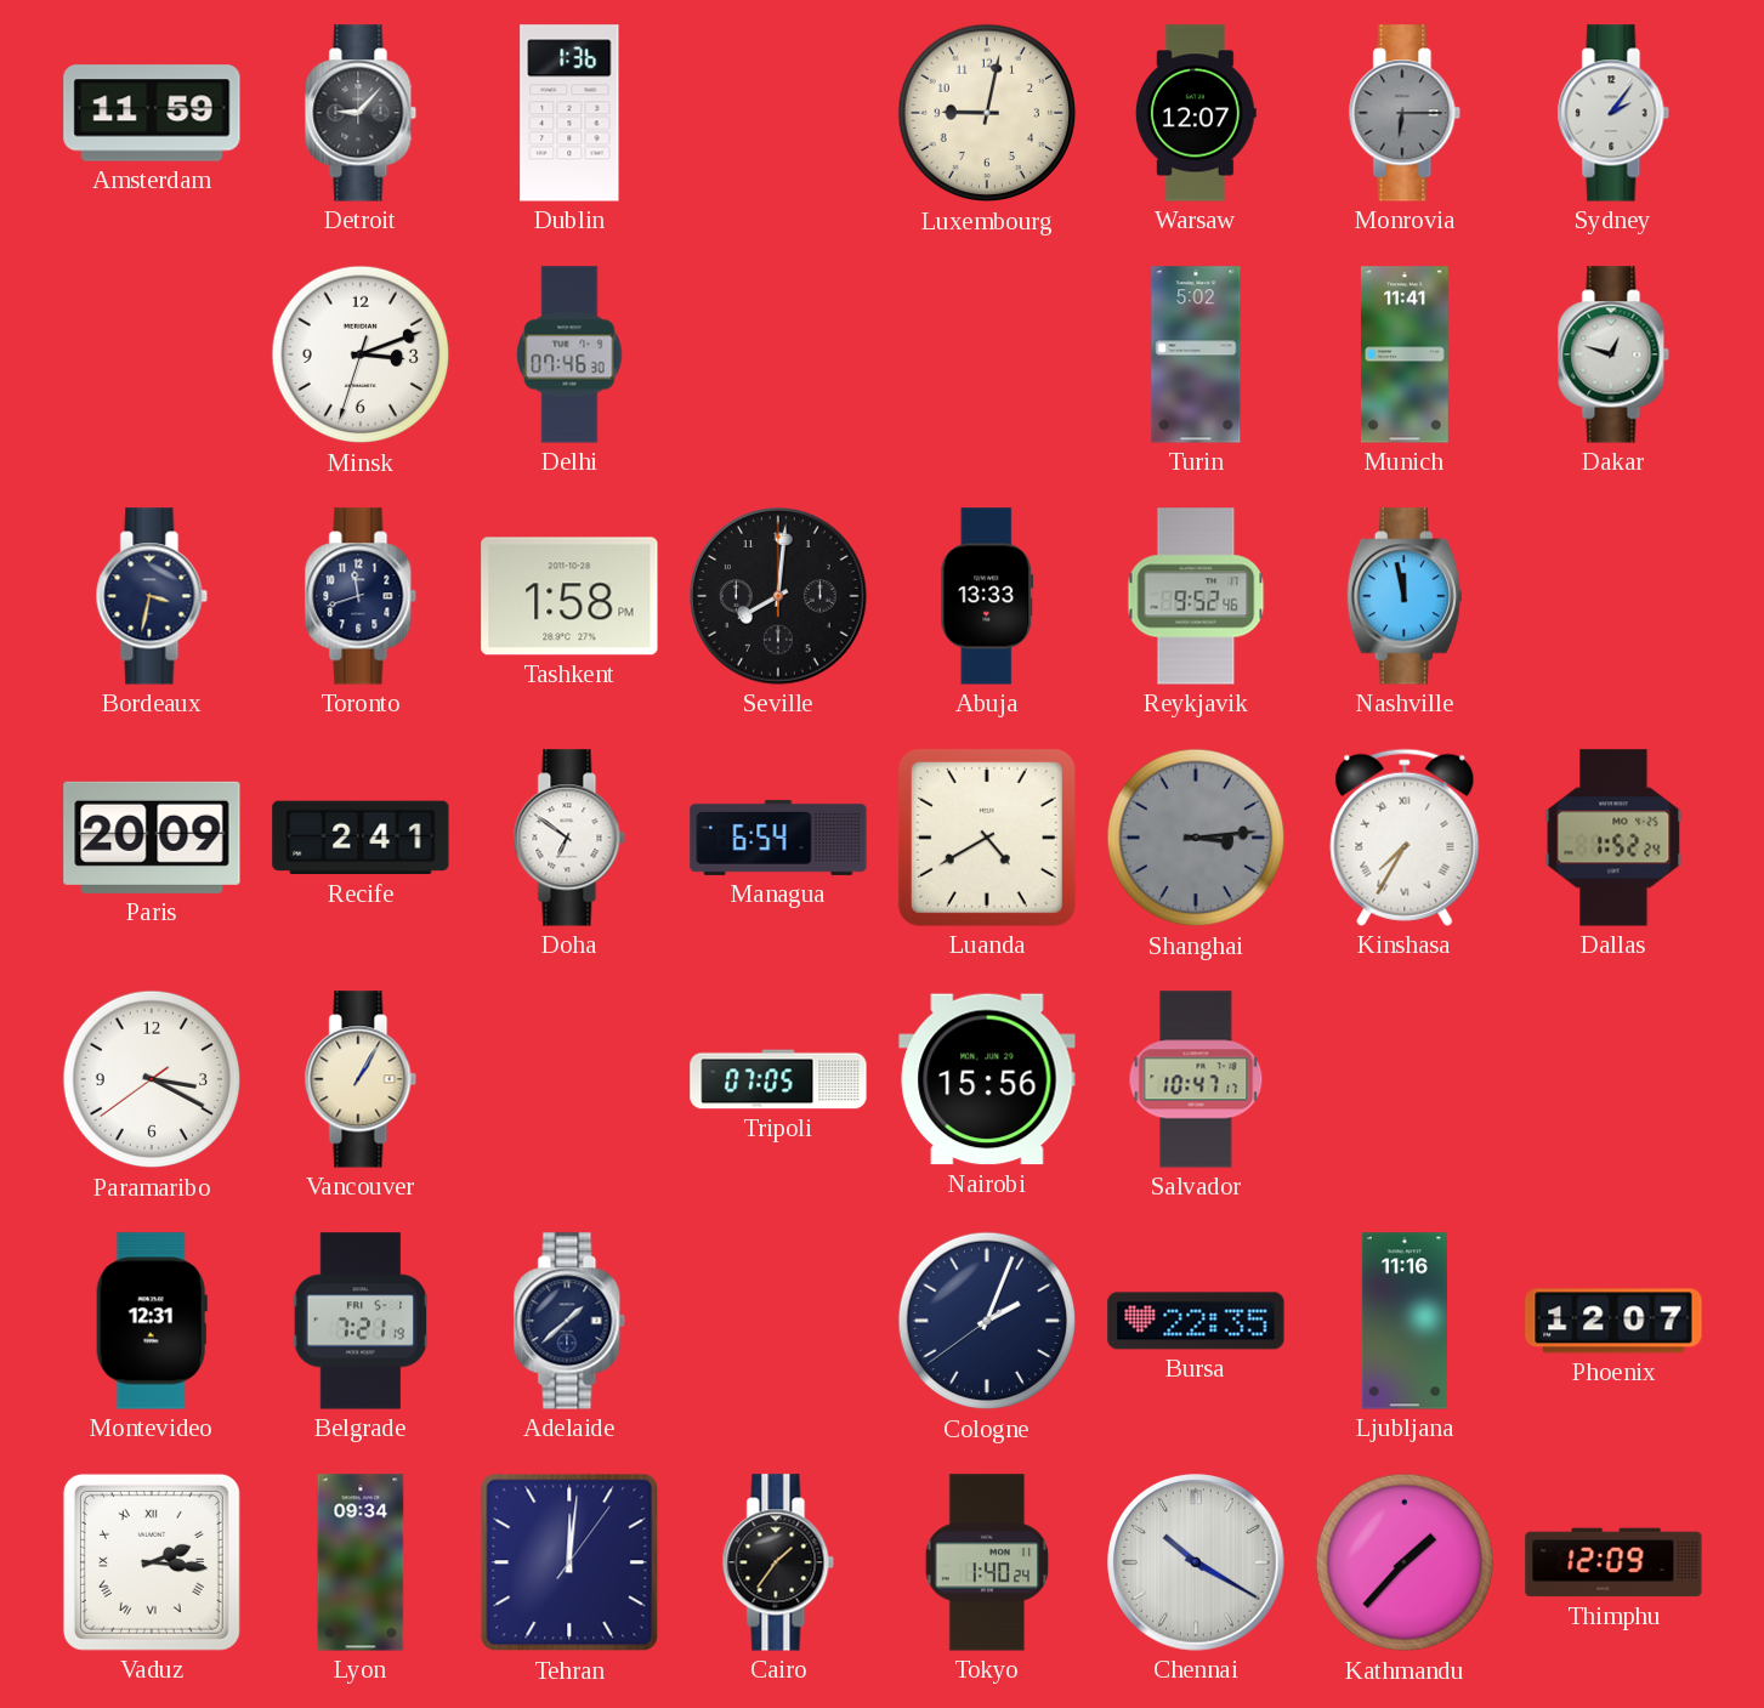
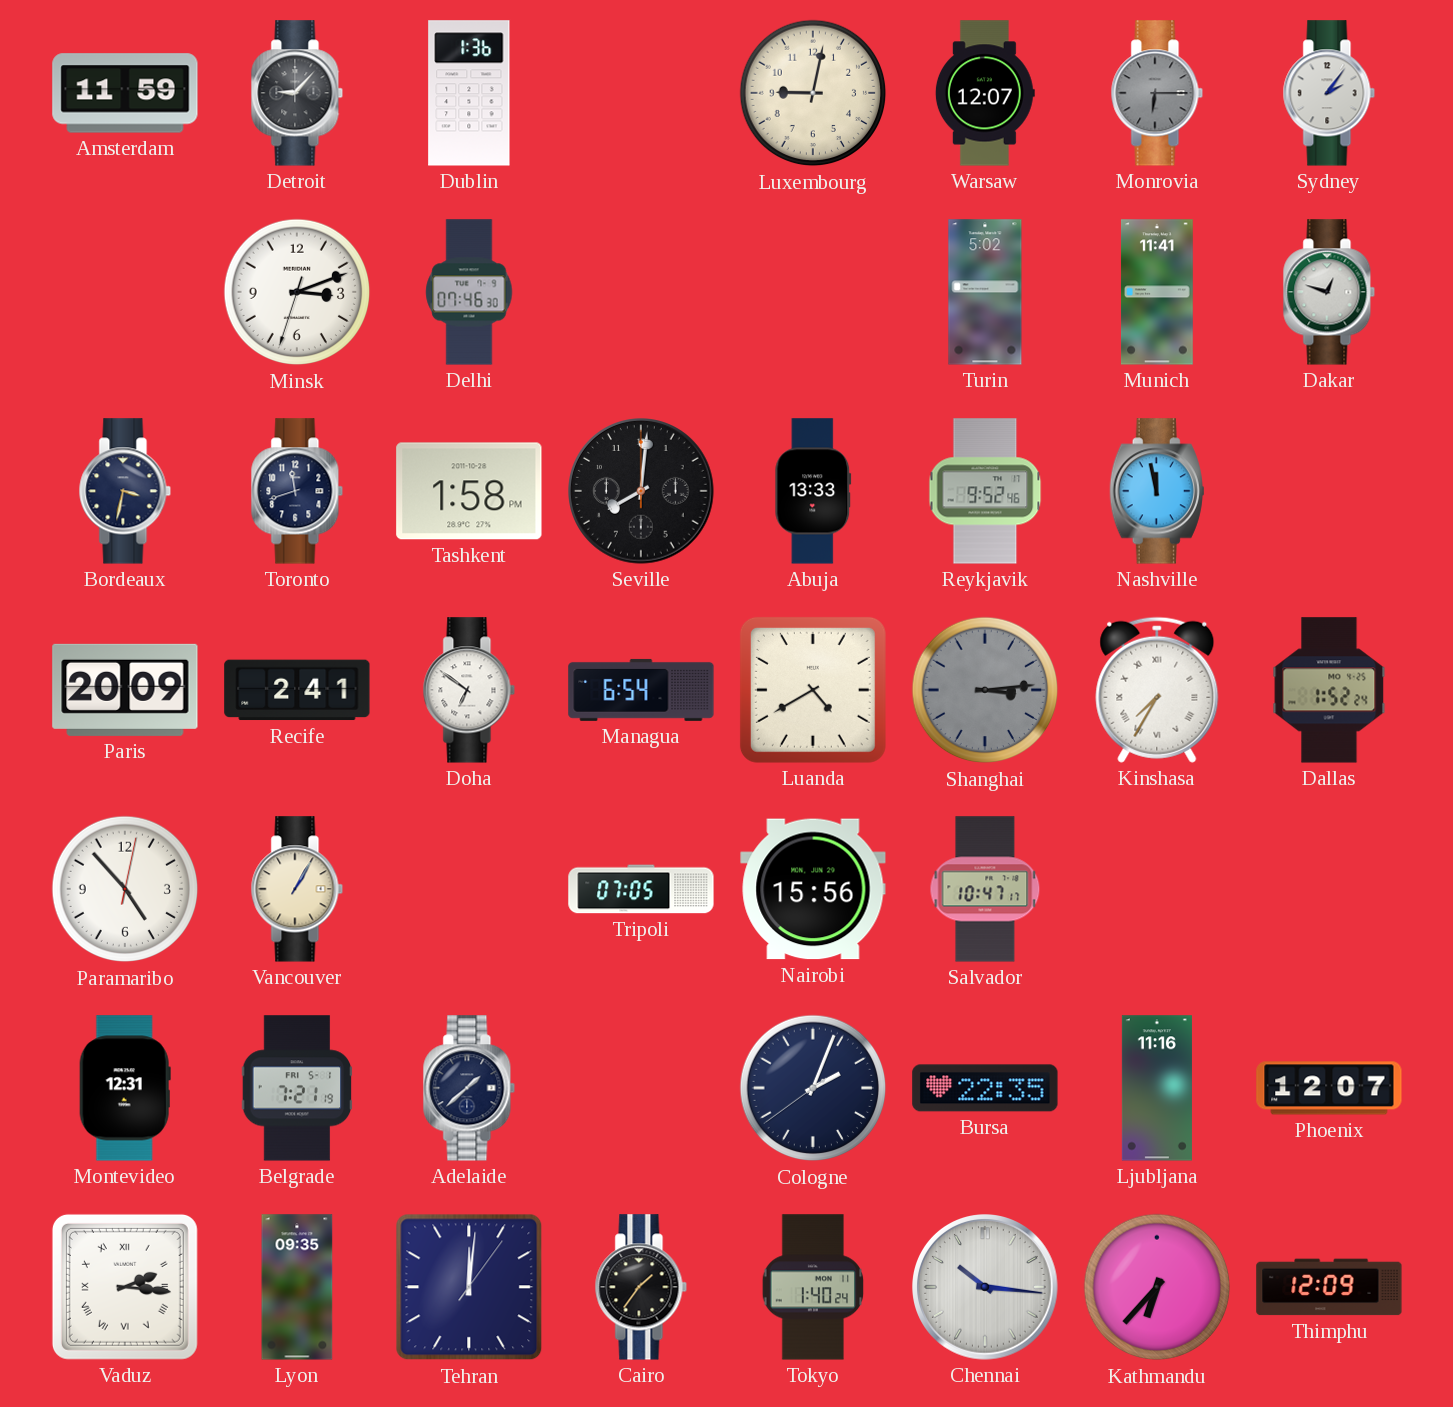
Paramaribo: 3:19 -> 4:53
Lyon: 09:34 -> 09:35
Chennai: 10:20 -> 10:16
Kathmandu: 1:37 -> 6:37
